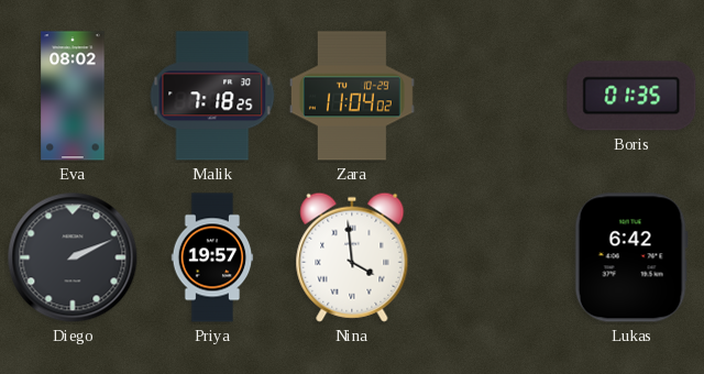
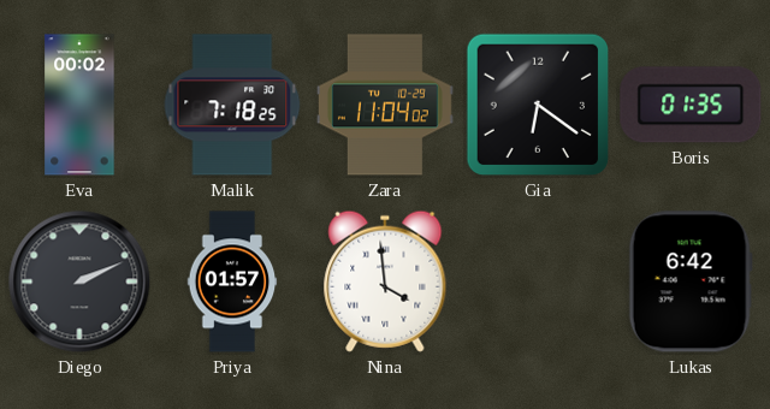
Eva: 08:02 -> 00:02
Gia: none -> 6:21
Priya: 19:57 -> 01:57
